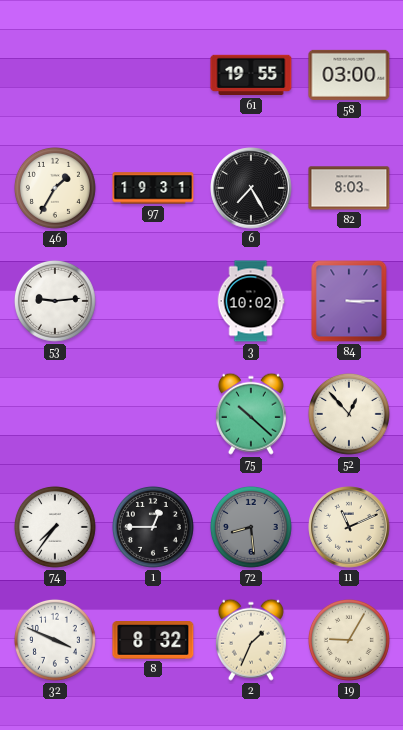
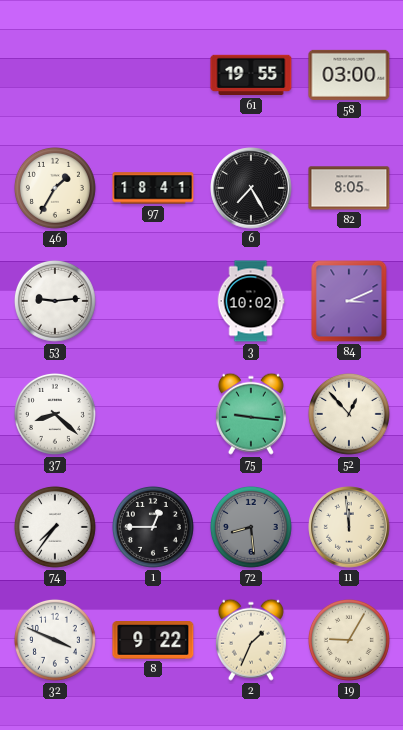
97: 19:31 -> 18:41
82: 8:03 -> 8:05
84: 3:15 -> 3:11
37: none -> 8:22
75: 10:22 -> 9:16
11: 11:11 -> 11:59
8: 8:32 -> 9:22
